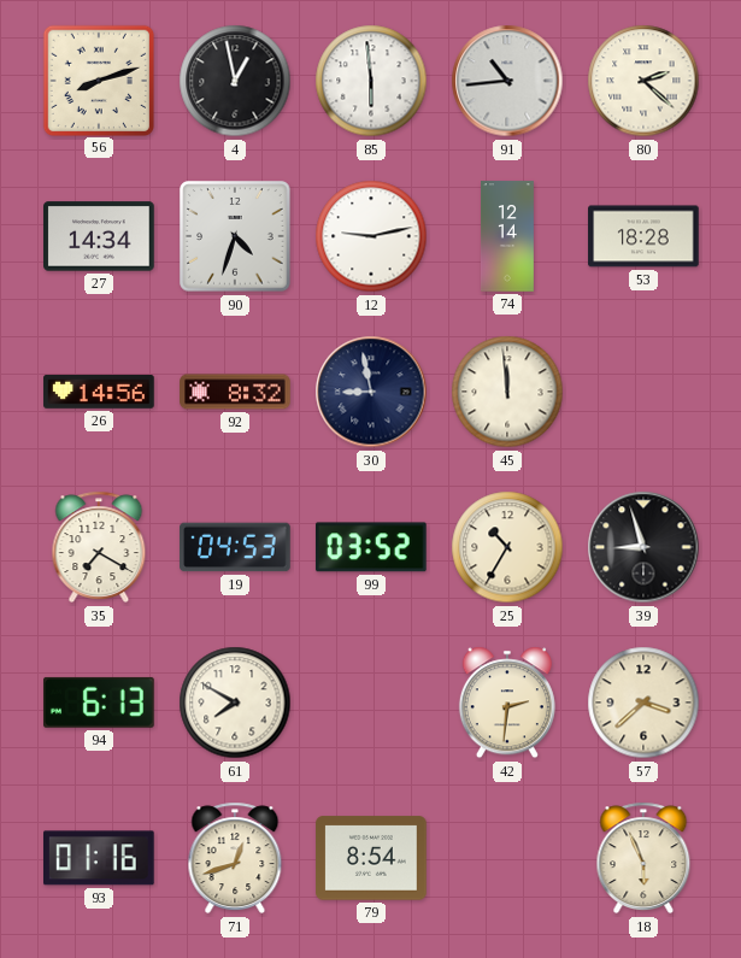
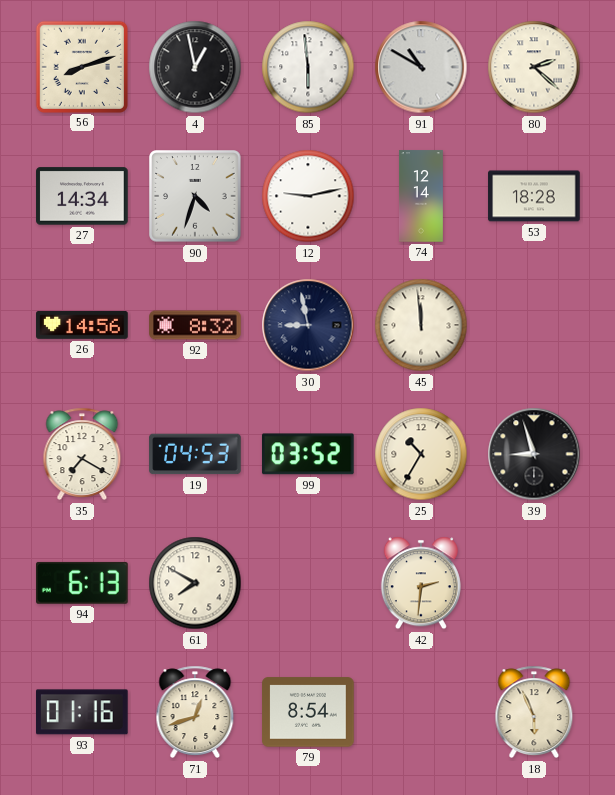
91: 10:44 -> 10:50
57: 3:38 -> none
